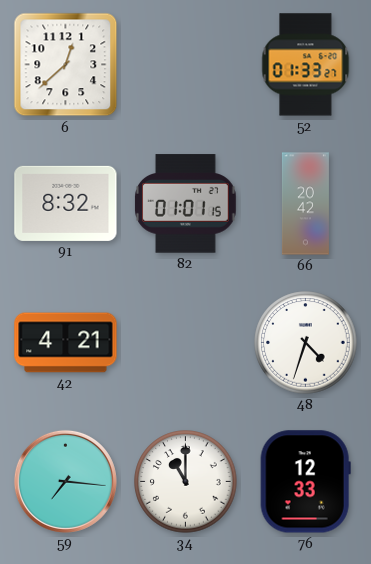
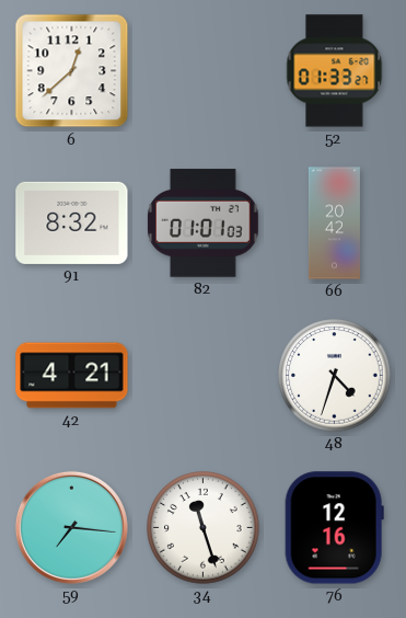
82: 01:01:15 -> 01:01:03
34: 11:00 -> 11:27
76: 12:33 -> 12:16
